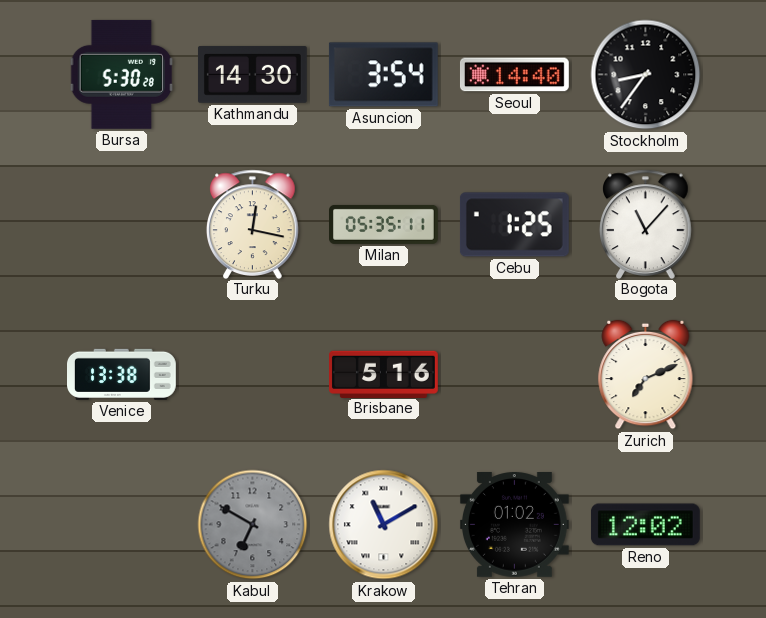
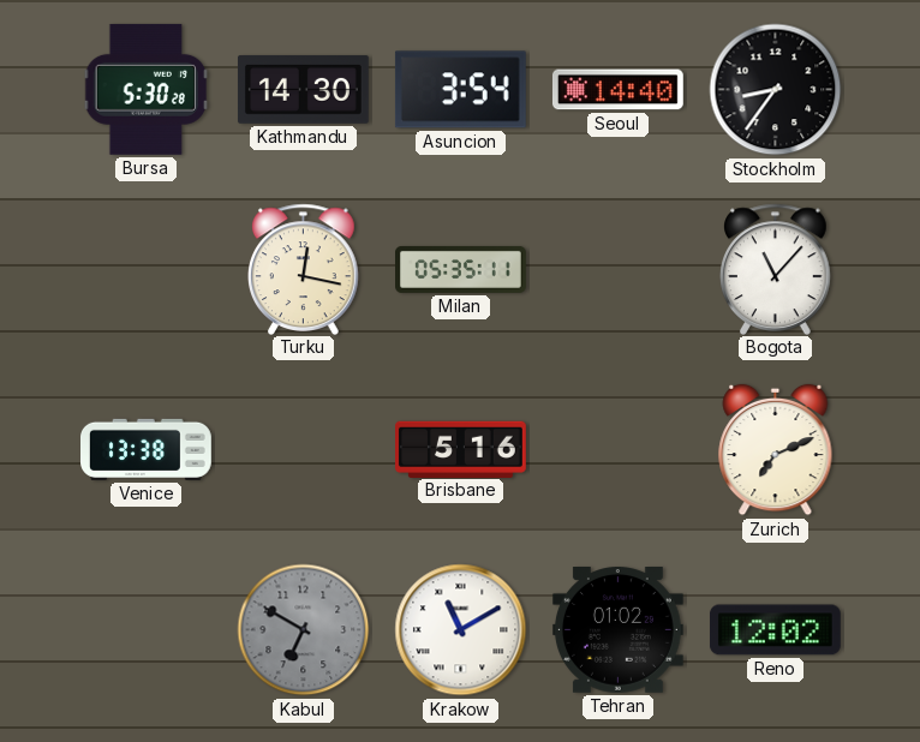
Cebu: 1:25 -> none
